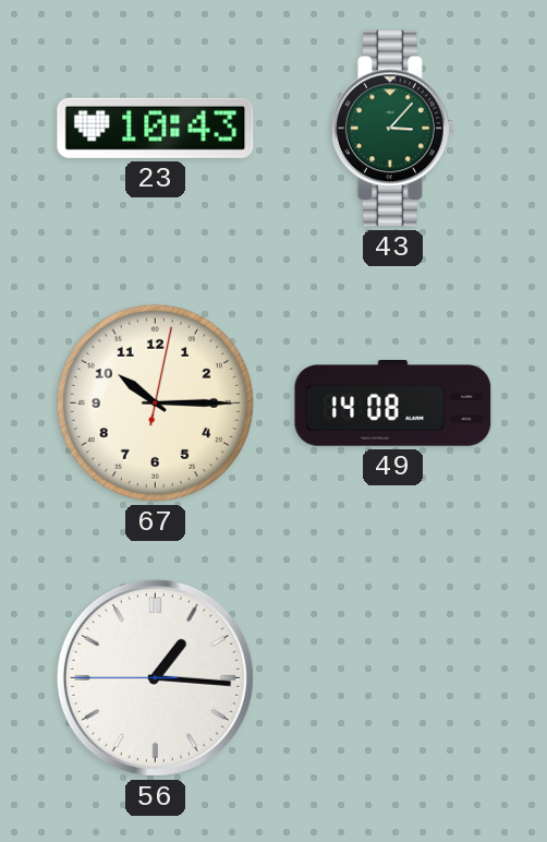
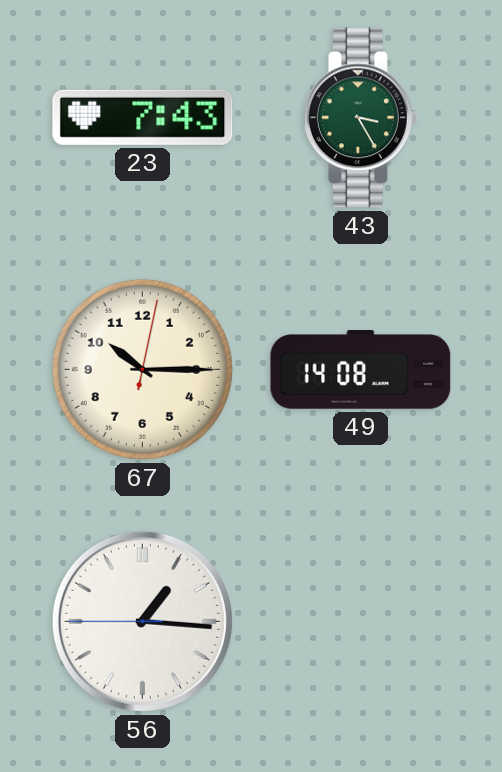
23: 10:43 -> 7:43
43: 3:07 -> 3:25
